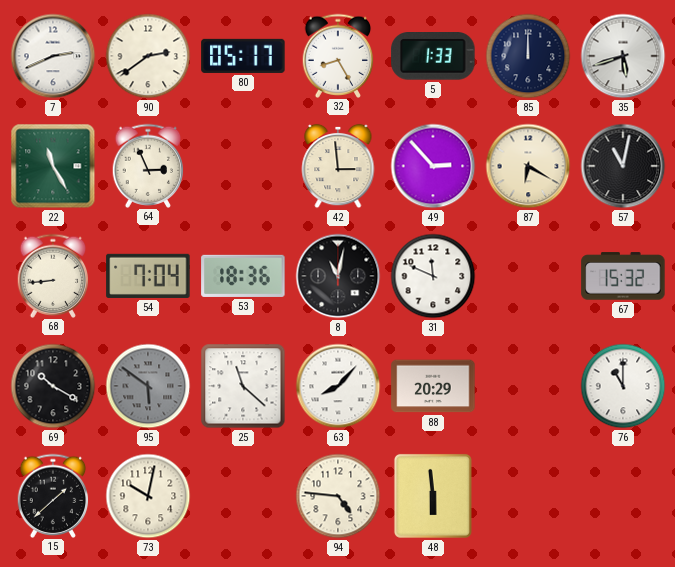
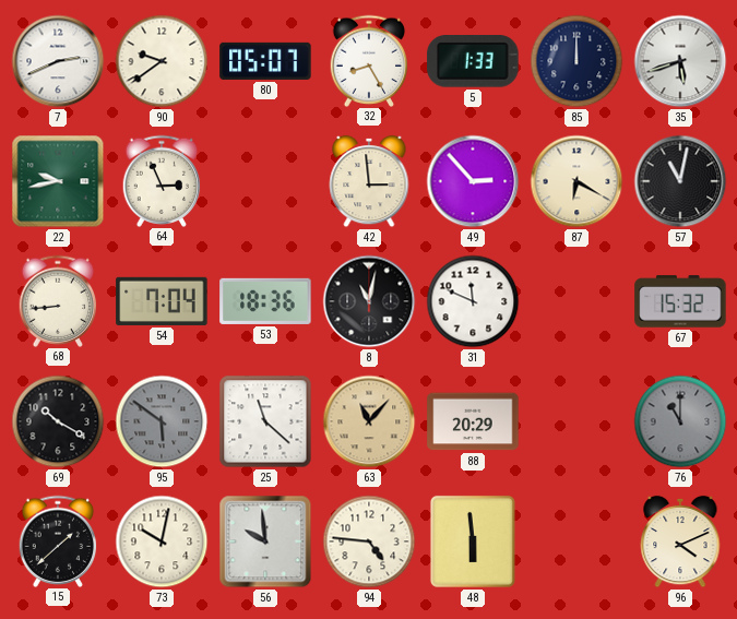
90: 2:39 -> 9:39
80: 05:17 -> 05:07
22: 11:25 -> 9:43
63: 8:07 -> 11:07
63 dial: white -> champagne
76 dial: white -> grey
56: none -> 9:59
96: none -> 4:11
